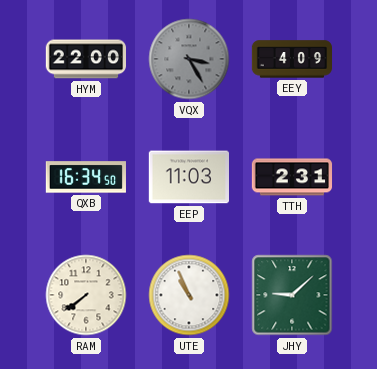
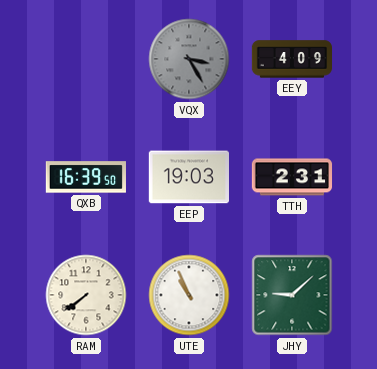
HYM: 22:00 -> none
QXB: 16:34 -> 16:39
EEP: 11:03 -> 19:03
